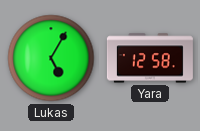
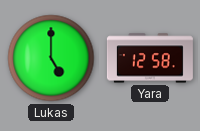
Lukas: 5:05 -> 5:00
